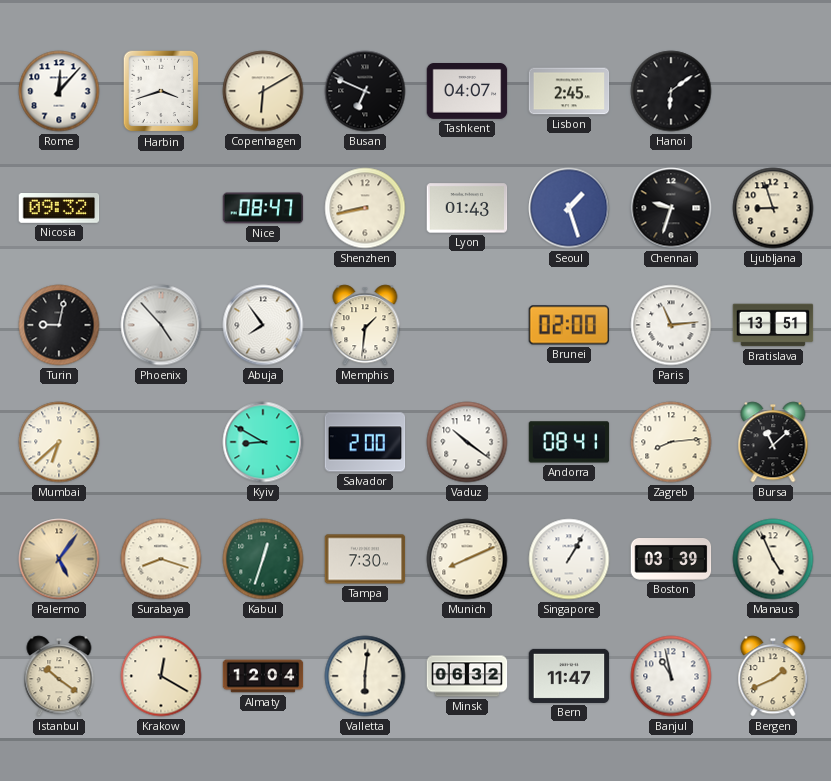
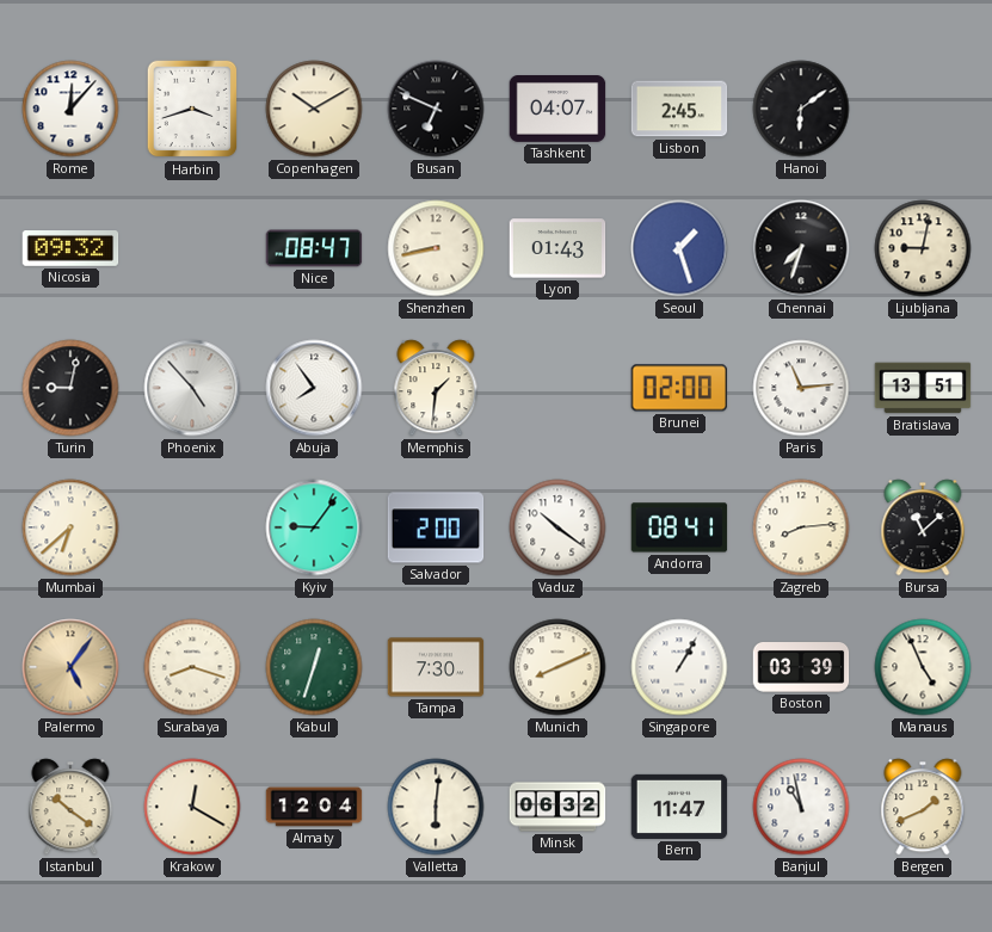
Copenhagen: 6:10 -> 10:10
Chennai: 9:33 -> 7:33
Ljubljana: 8:57 -> 9:02
Kyiv: 8:50 -> 9:06
